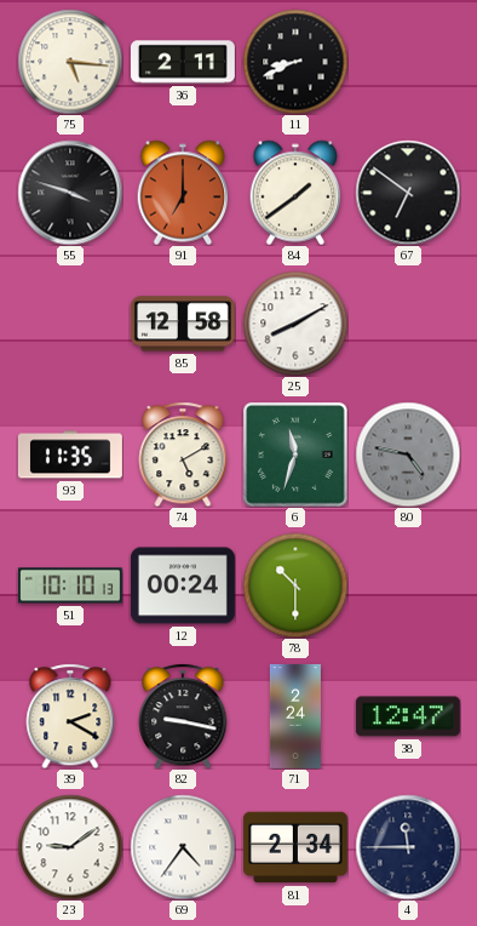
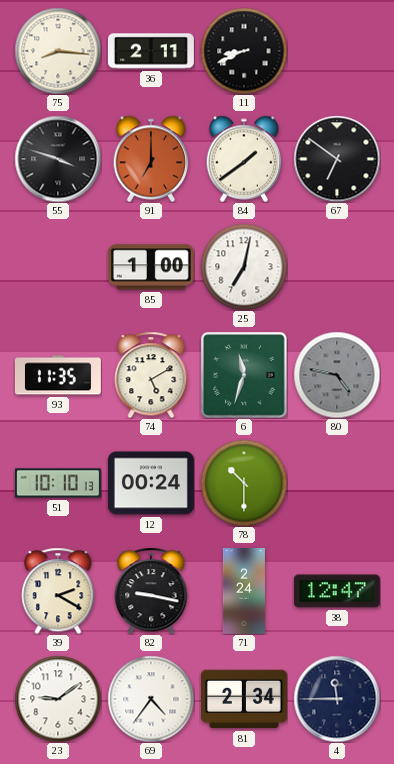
75: 5:16 -> 8:16
85: 12:58 -> 1:00
25: 8:10 -> 7:02
